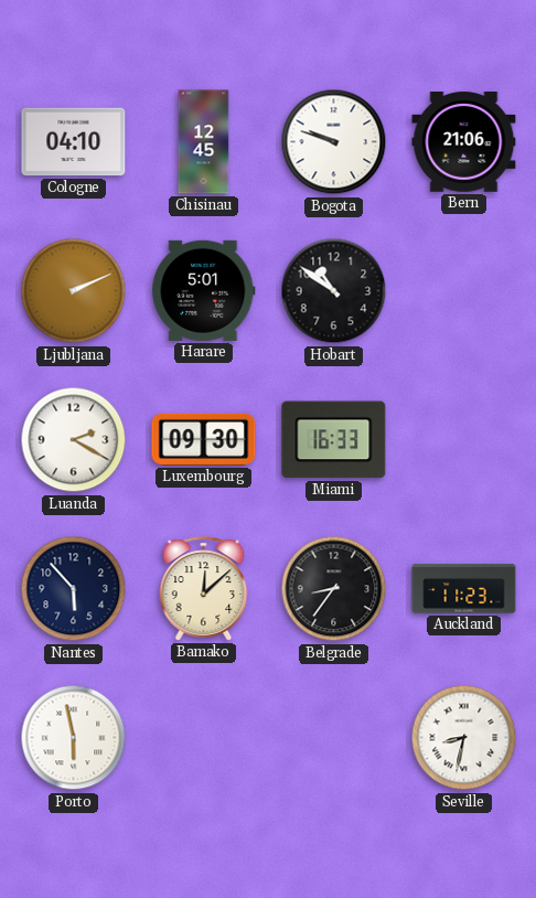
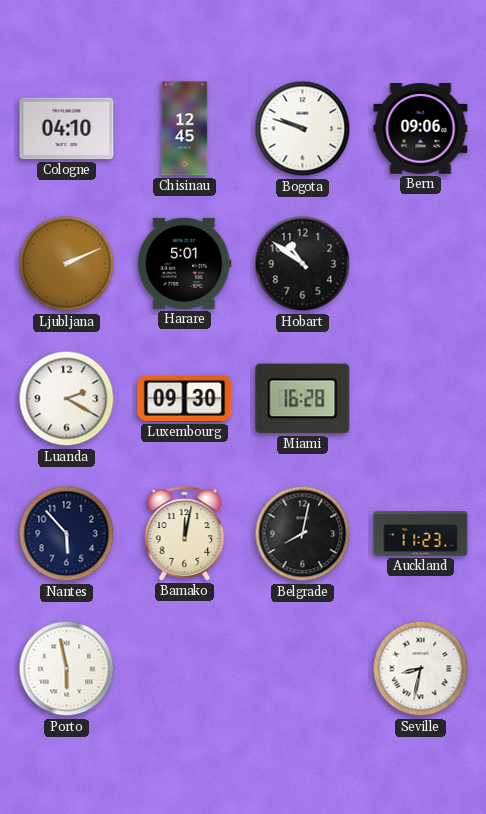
Bern: 21:06 -> 09:06
Miami: 16:33 -> 16:28
Bamako: 12:08 -> 12:02
Belgrade: 8:36 -> 8:02
